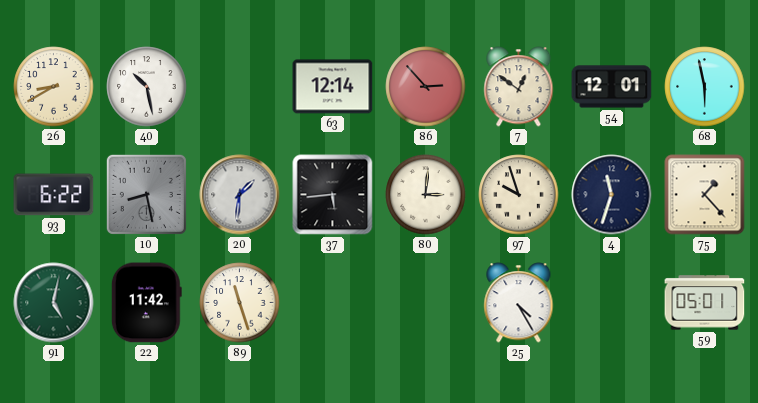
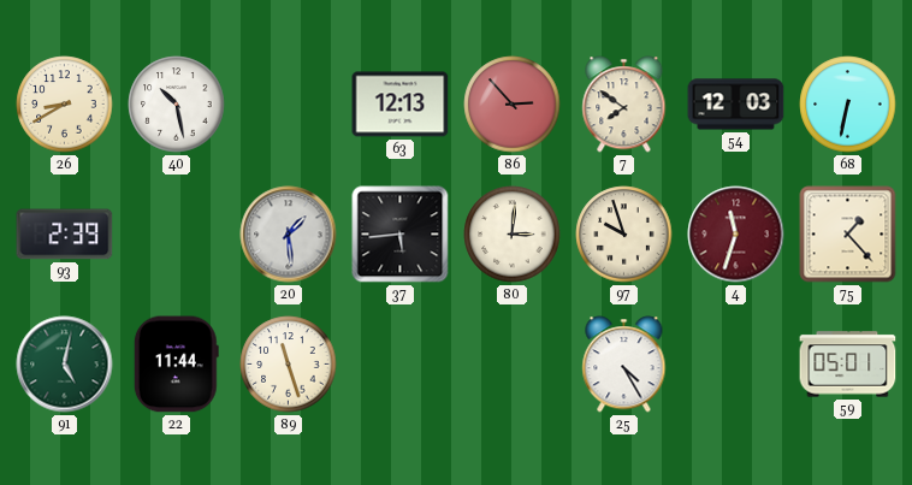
63: 12:14 -> 12:13
7: 12:51 -> 7:51
54: 12:01 -> 12:03
68: 5:58 -> 6:32
93: 6:22 -> 2:39
10: 8:28 -> none
20: 1:31 -> 1:29
4 dial: navy -> burgundy
22: 11:42 -> 11:44
